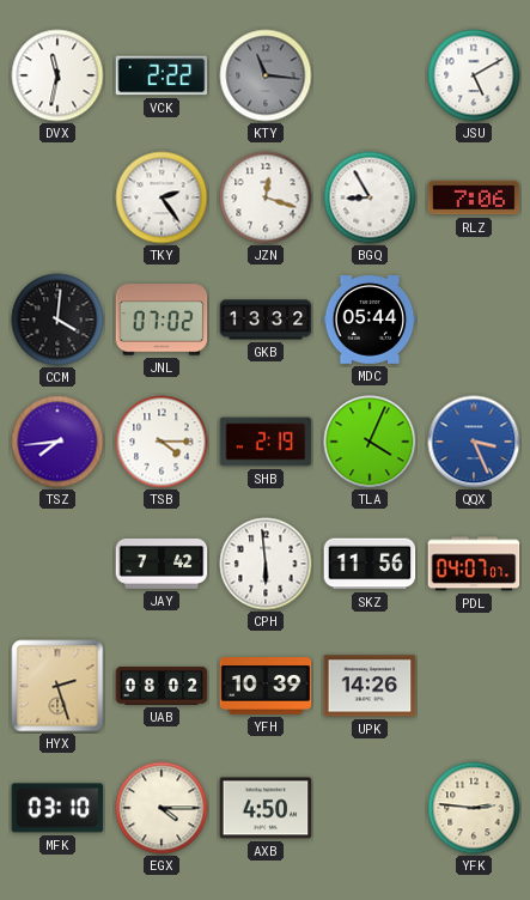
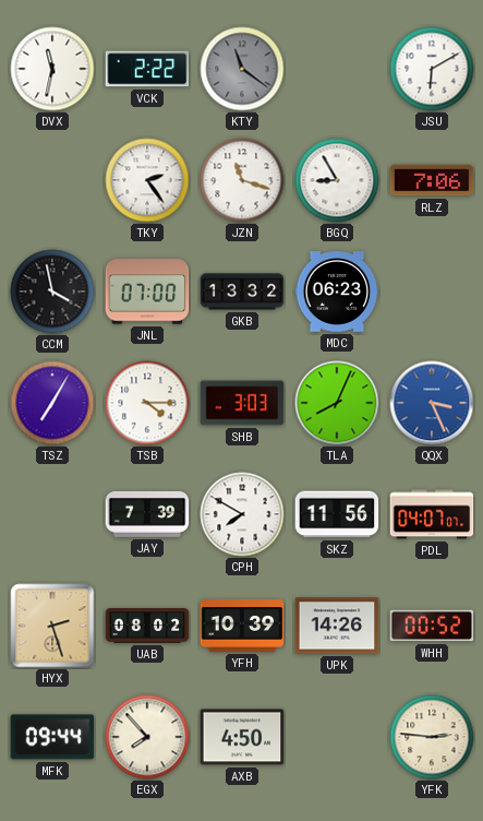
KTY: 11:16 -> 11:21
JSU: 5:10 -> 6:10
JZN: 12:18 -> 11:18
CCM: 4:01 -> 3:58
JNL: 07:02 -> 07:00
MDC: 05:44 -> 06:23
TSZ: 7:44 -> 7:05
SHB: 2:19 -> 3:03
TLA: 4:04 -> 8:04
JAY: 7:42 -> 7:39
CPH: 5:59 -> 7:50
WHH: none -> 00:52
MFK: 03:10 -> 09:44
EGX: 4:15 -> 7:53
